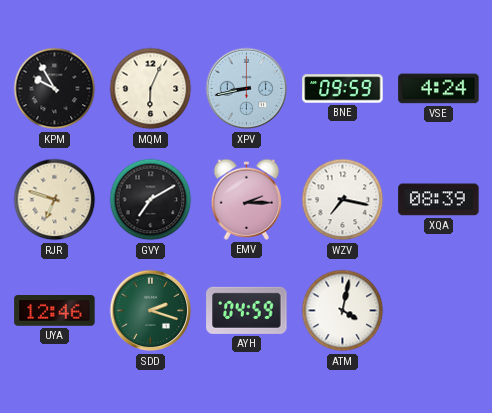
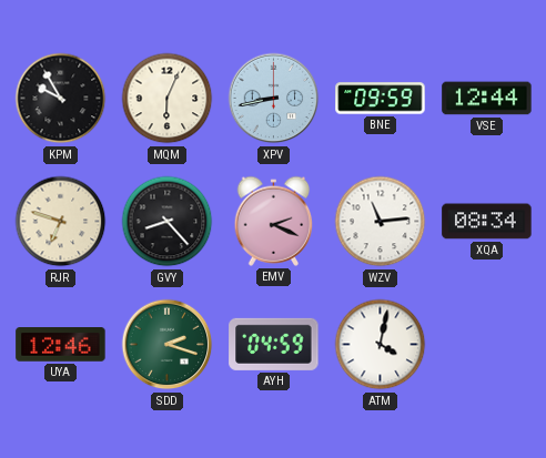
VSE: 4:24 -> 12:44
GVY: 7:10 -> 8:23
EMV: 2:15 -> 2:19
WZV: 7:17 -> 11:14
XQA: 08:39 -> 08:34
